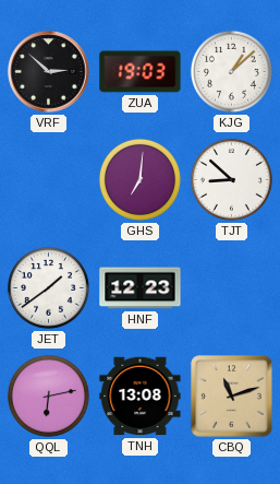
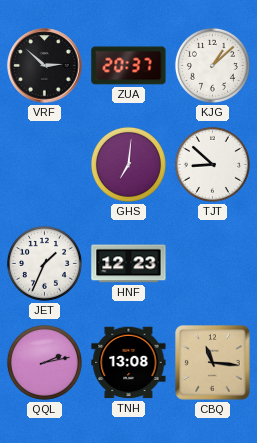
ZUA: 19:03 -> 20:37
JET: 1:39 -> 1:34
QQL: 6:13 -> 2:13
CBQ: 11:12 -> 11:16
